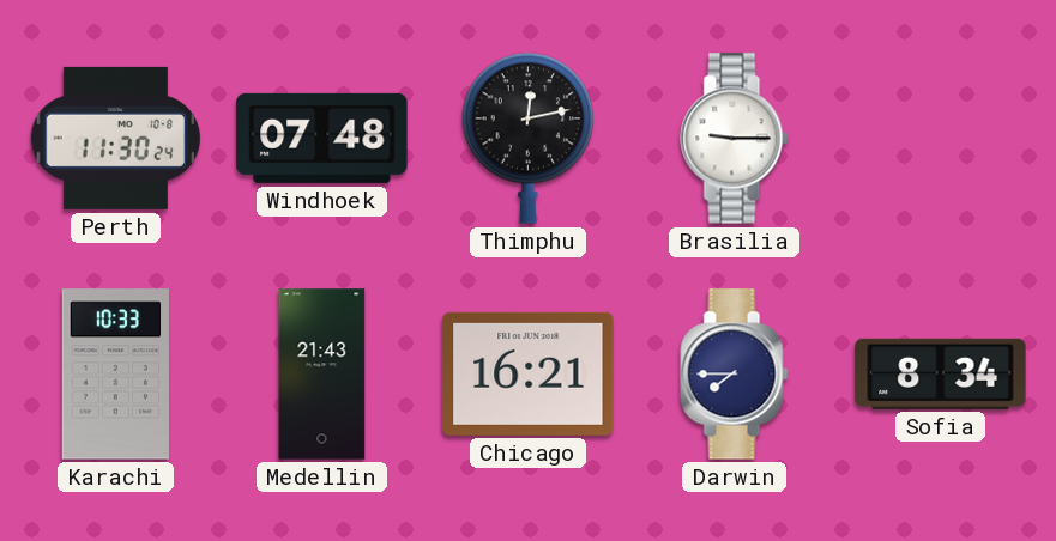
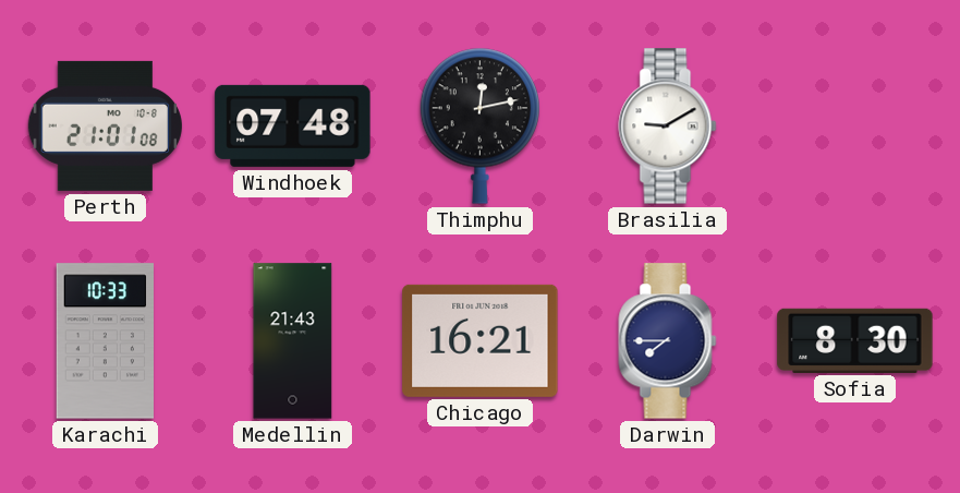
Perth: 11:30 -> 21:01
Brasilia: 9:15 -> 9:10
Sofia: 8:34 -> 8:30
